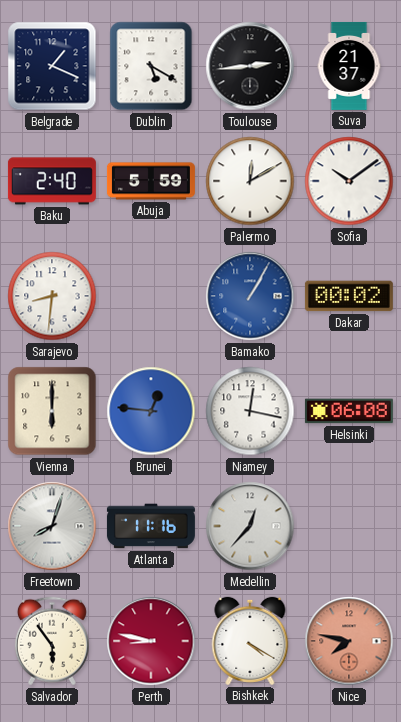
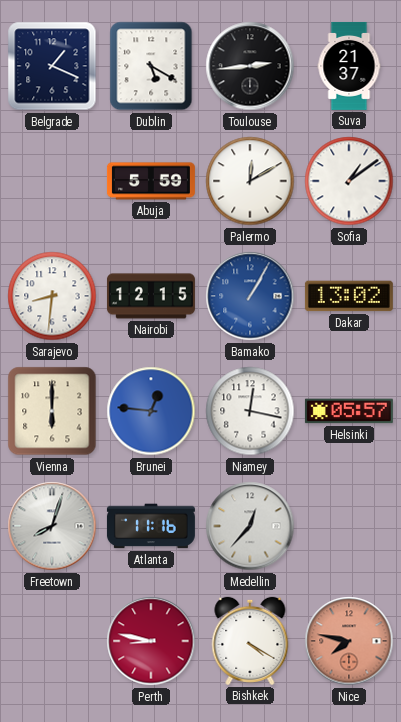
Baku: 2:40 -> none
Sofia: 10:09 -> 1:09
Nairobi: none -> 12:15
Dakar: 00:02 -> 13:02
Helsinki: 06:08 -> 05:57
Salvador: 5:54 -> none
